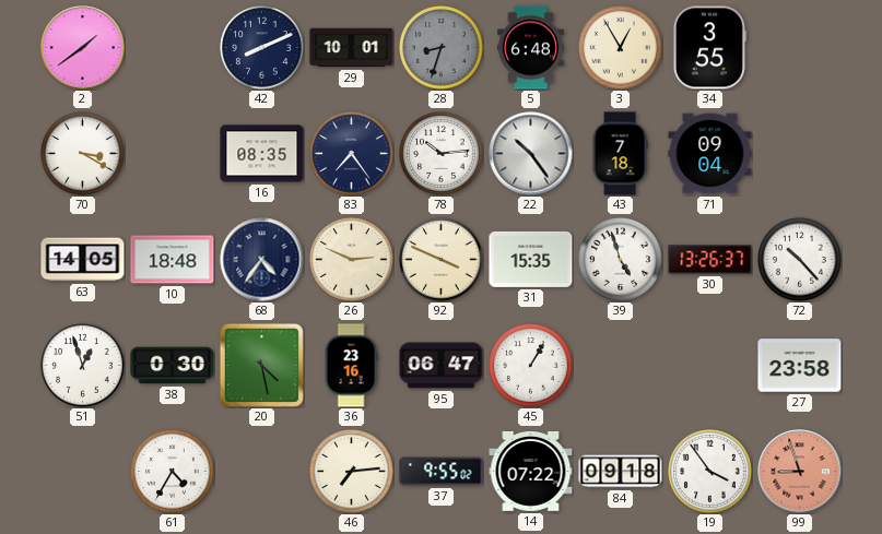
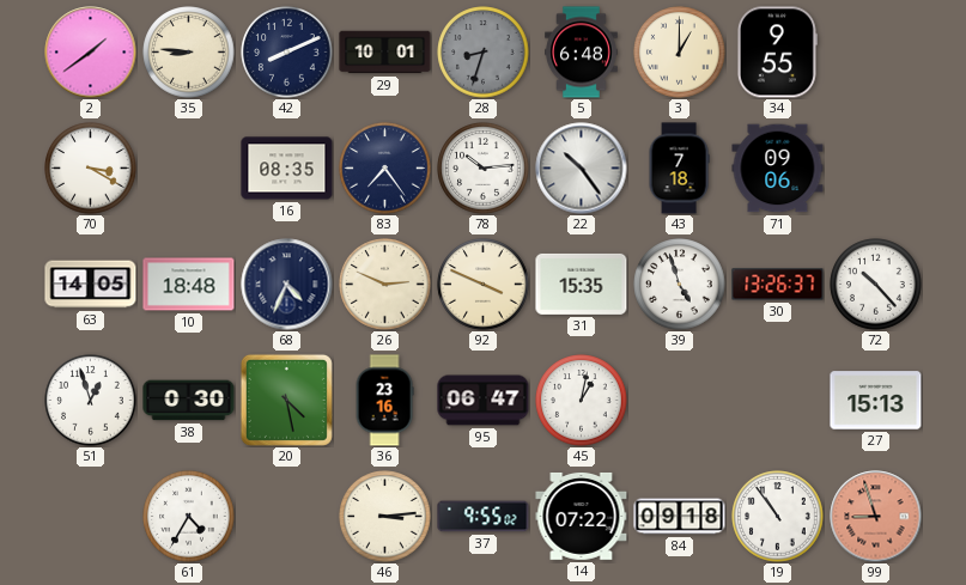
35: none -> 8:46
3: 12:55 -> 1:00
34: 3:55 -> 9:55
71: 09:04 -> 09:06
68: 4:36 -> 4:34
45: 1:05 -> 1:02
27: 23:58 -> 15:13
46: 7:14 -> 3:14
19: 3:54 -> 10:54
